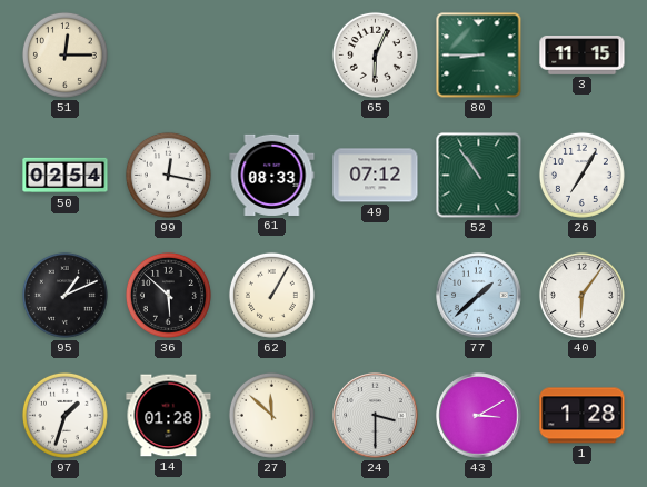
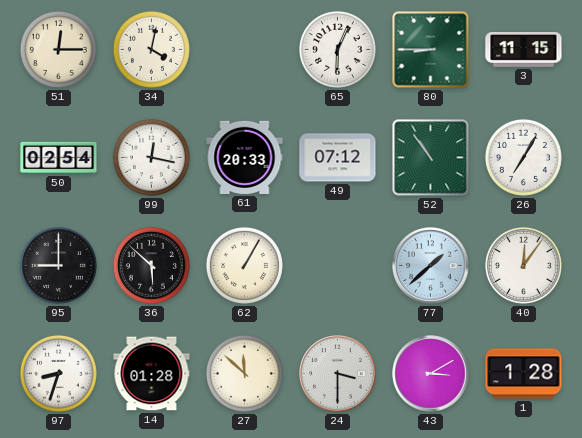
34: none -> 4:02
61: 08:33 -> 20:33
95: 1:11 -> 9:00
40: 6:06 -> 12:06
97: 1:33 -> 8:33
